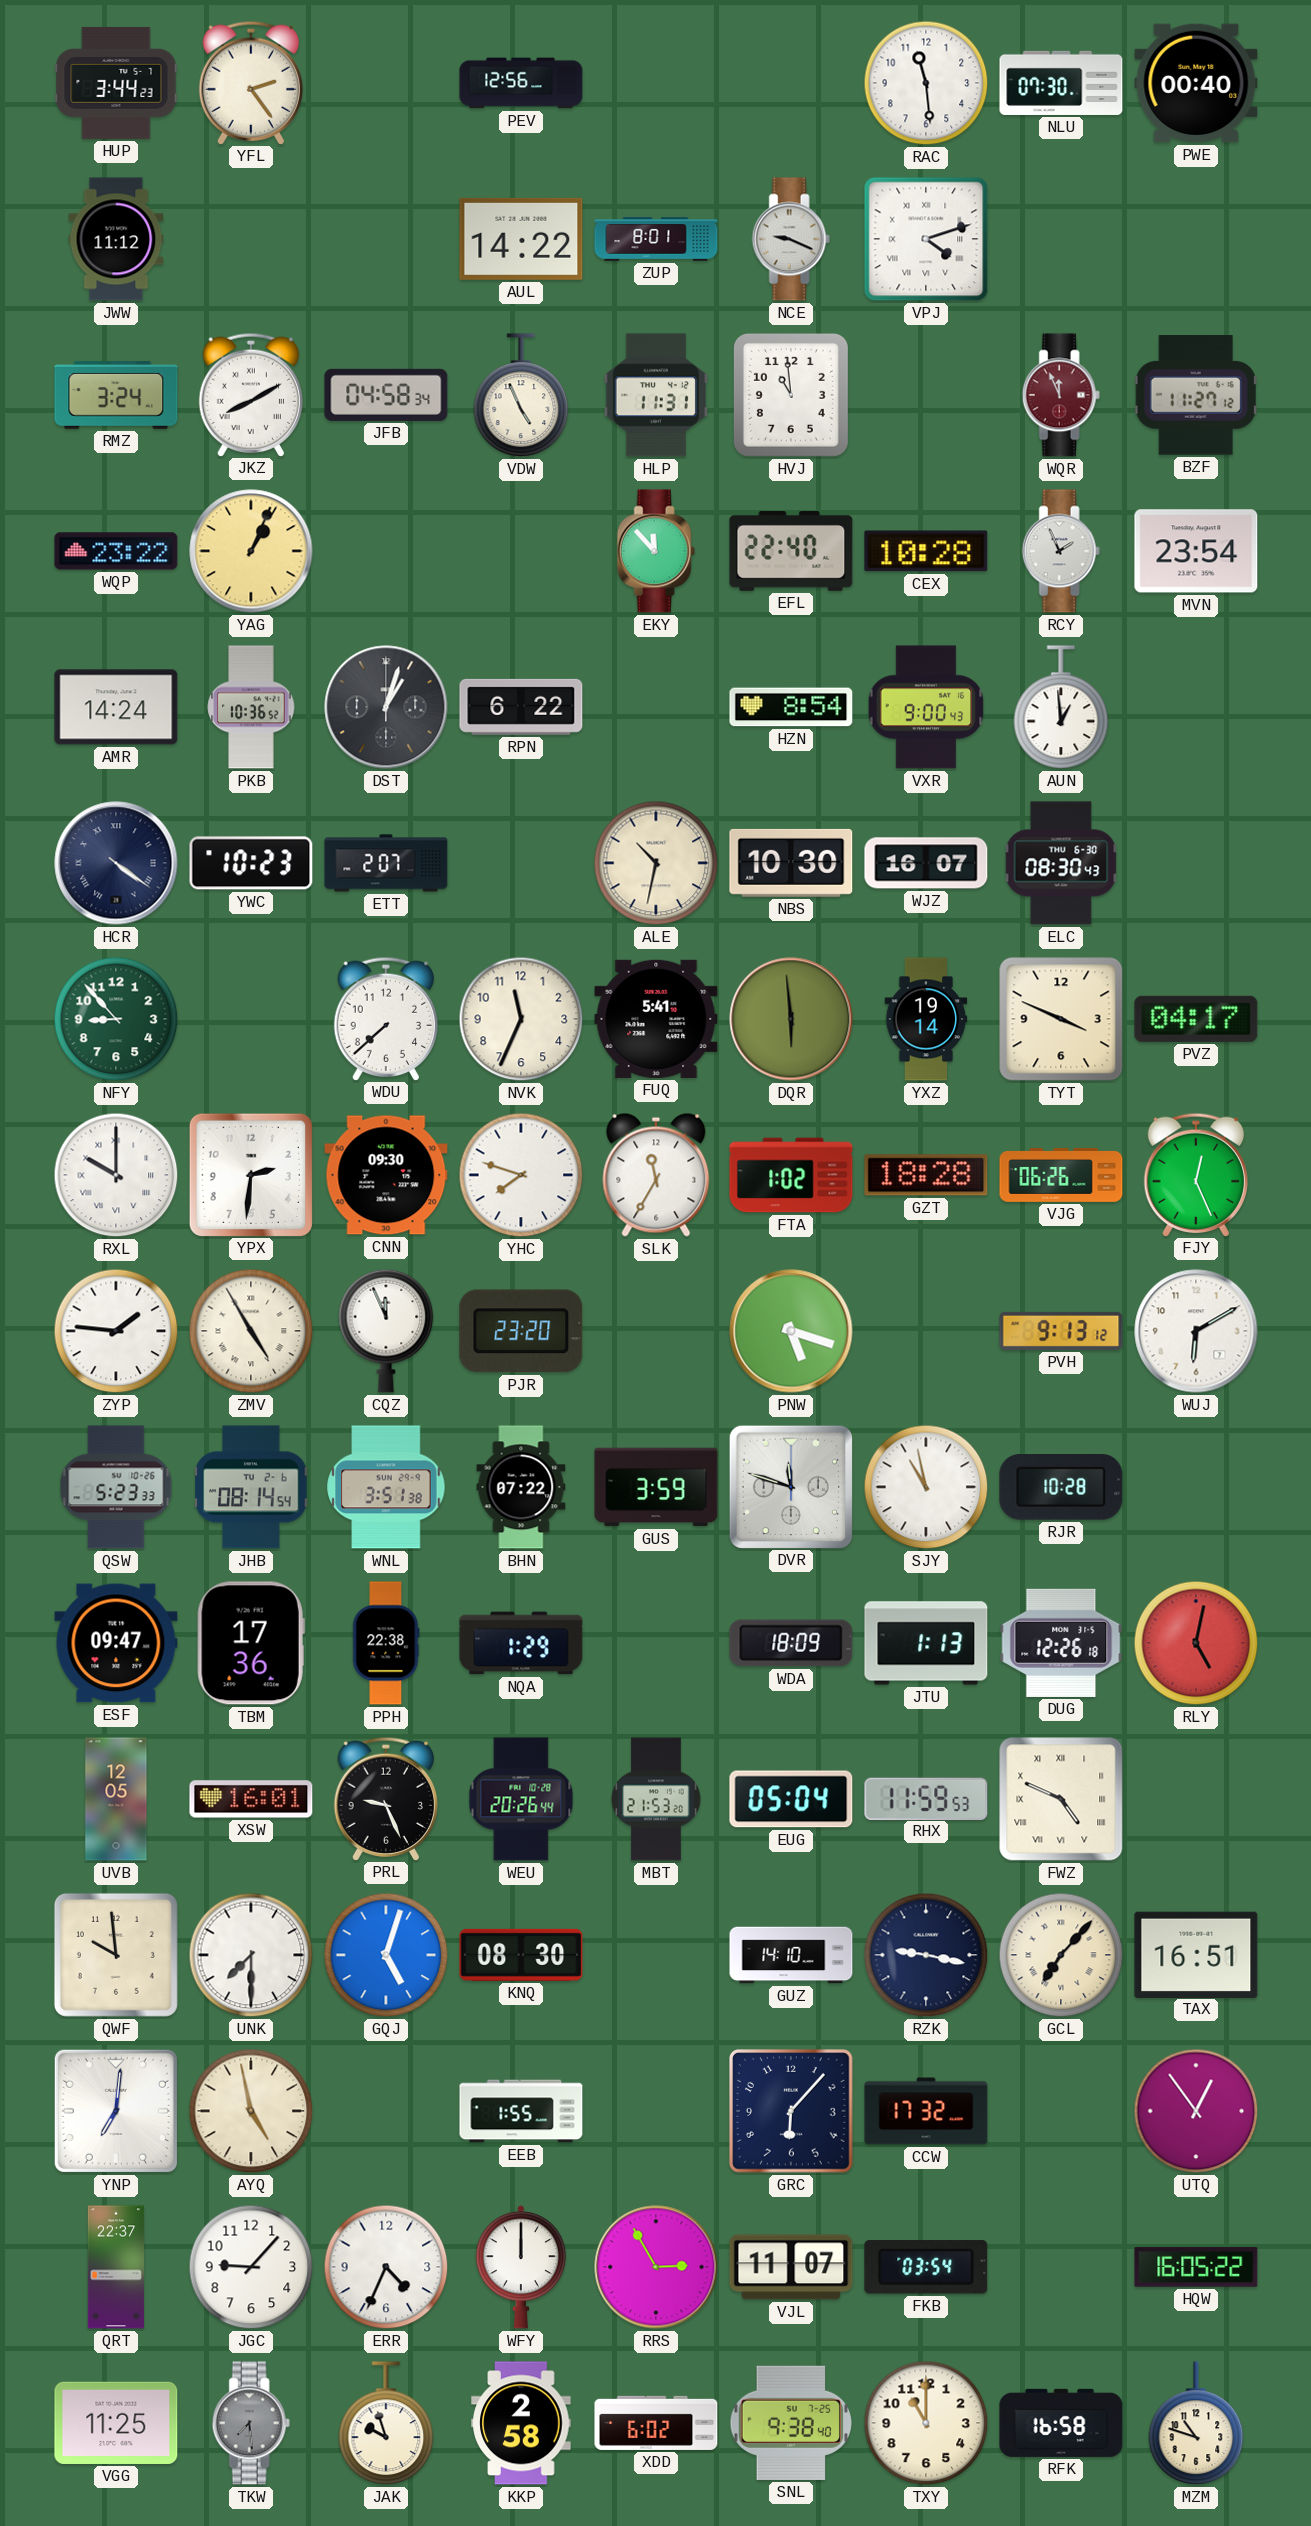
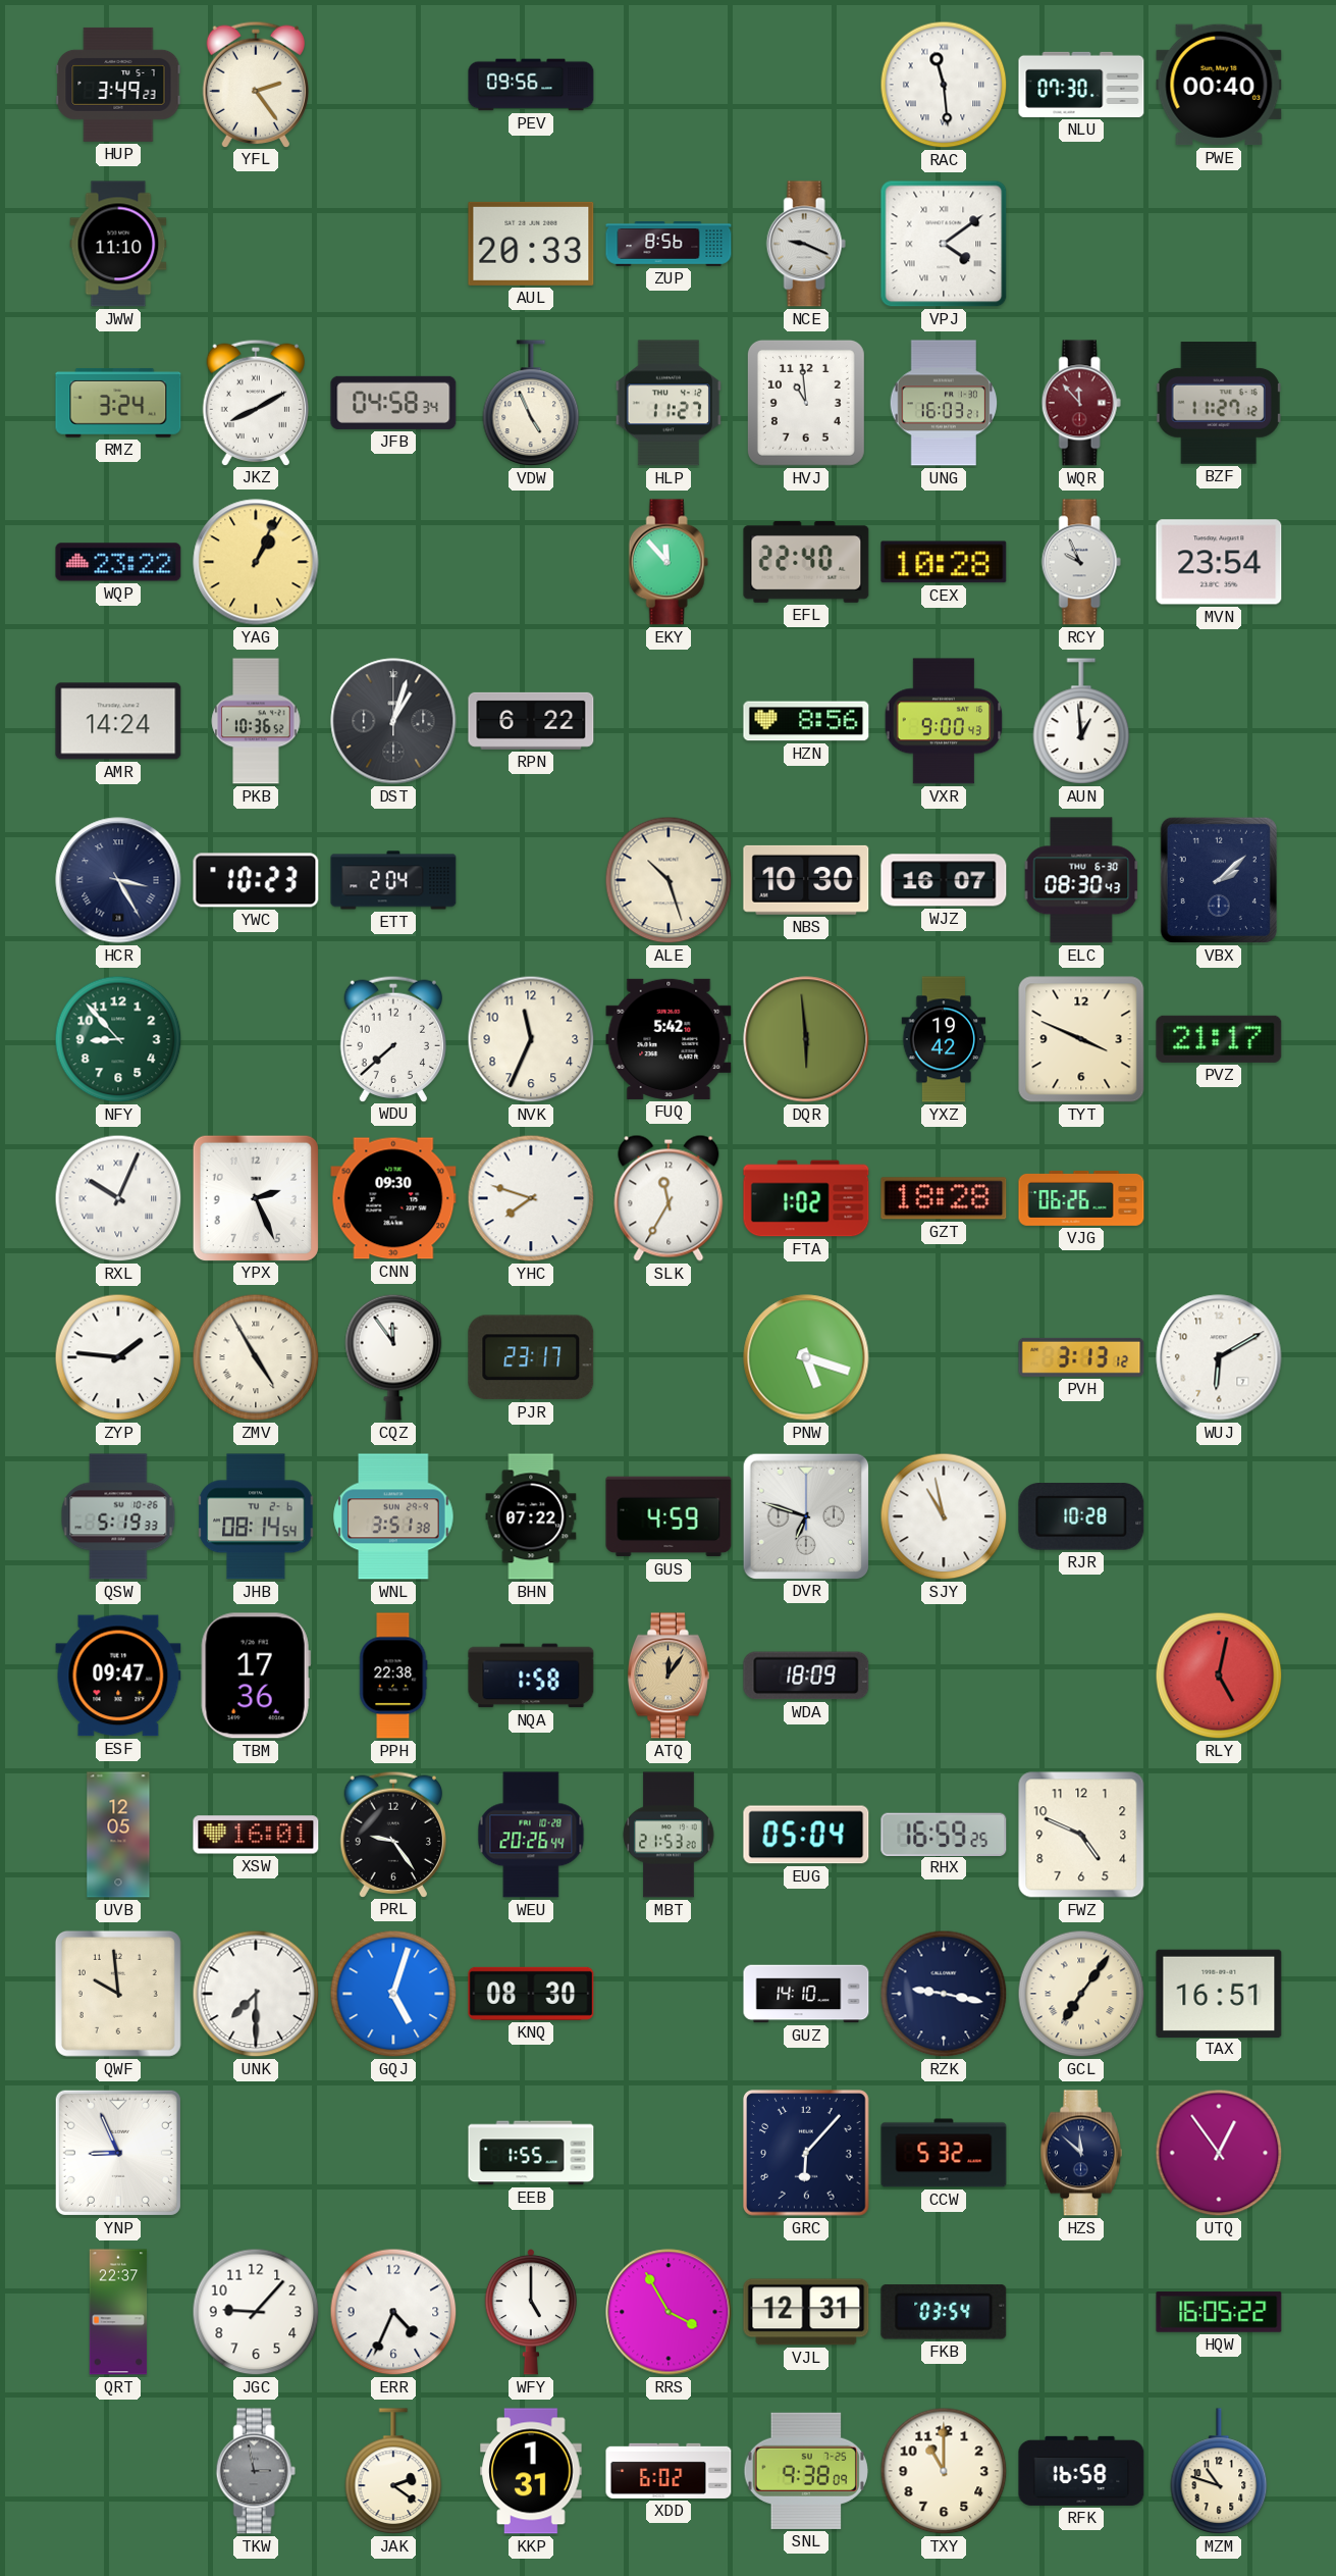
HUP: 3:44 -> 3:49
PEV: 12:56 -> 09:56
RAC numerals: Arabic -> Roman
JWW: 11:12 -> 11:10
AUL: 14:22 -> 20:33
ZUP: 8:01 -> 8:56
VPJ: 4:12 -> 4:09
HLP: 11:31 -> 11:27
UNG: none -> 16:03
WQR: 11:56 -> 11:53
RCY: 1:56 -> 9:56
HZN: 8:54 -> 8:56
HCR: 4:21 -> 3:25
ETT: 2:07 -> 2:04
ALE: 10:32 -> 10:27
VBX: none -> 2:08
FUQ: 5:41 -> 5:42
YXZ: 19:14 -> 19:42
PVZ: 04:17 -> 21:17
RXL: 10:00 -> 10:04
YPX: 2:31 -> 2:26
FJY: 12:26 -> none
CQZ: 11:56 -> 11:54
PJR: 23:20 -> 23:17
PVH: 9:13 -> 3:13
QSW: 5:23 -> 5:19
GUS: 3:59 -> 4:59
DVR: 11:48 -> 6:48
NQA: 1:29 -> 1:58
ATQ: none -> 12:06
JTU: 1:13 -> none
DUG: 12:26 -> none
PRL: 9:26 -> 9:24
RHX: 11:59 -> 16:59
FWZ numerals: Roman -> Arabic
GCL: 7:07 -> 7:06
YNP: 7:01 -> 8:56
AYQ: 4:58 -> none
CCW: 17:32 -> 5:32
HZS: none -> 11:52
WFY: 12:00 -> 5:00
RRS: 2:55 -> 3:55
VJL: 11:07 -> 12:31
VGG: 11:25 -> none
TKW: 7:29 -> 2:58
JAK: 9:57 -> 2:21
KKP: 2:58 -> 1:31
SNL: 9:38:40 -> 9:38:09
